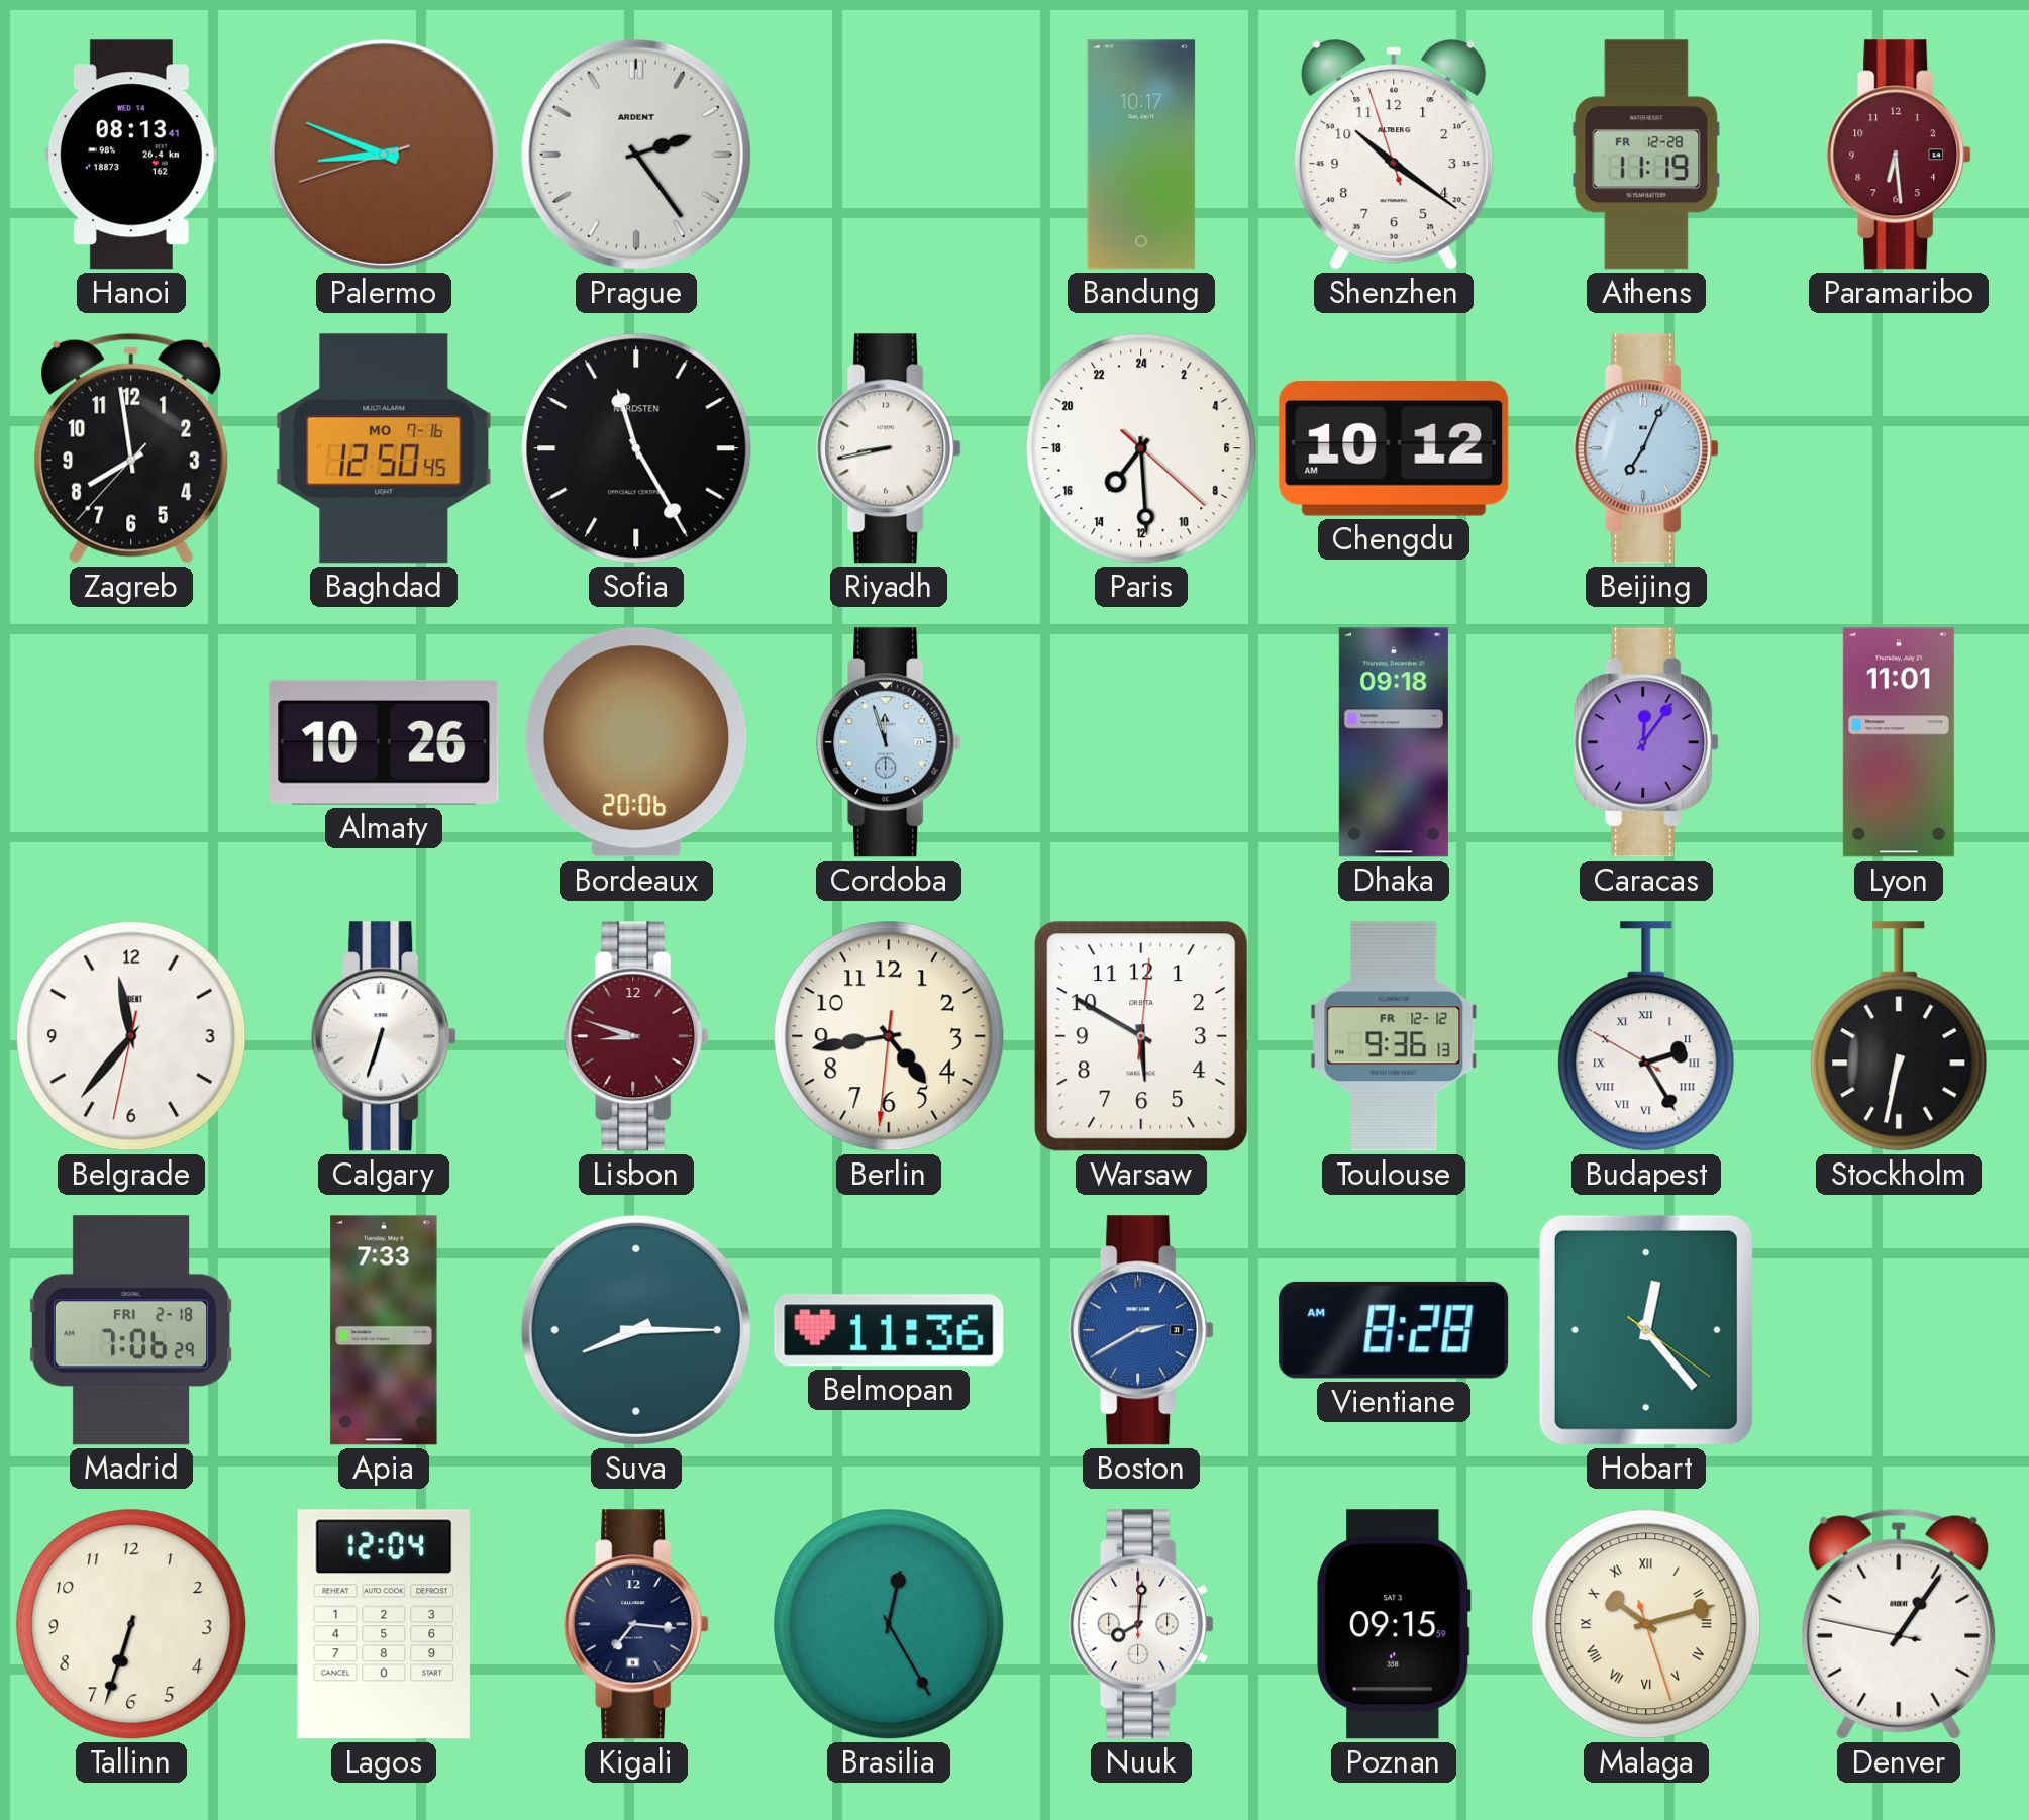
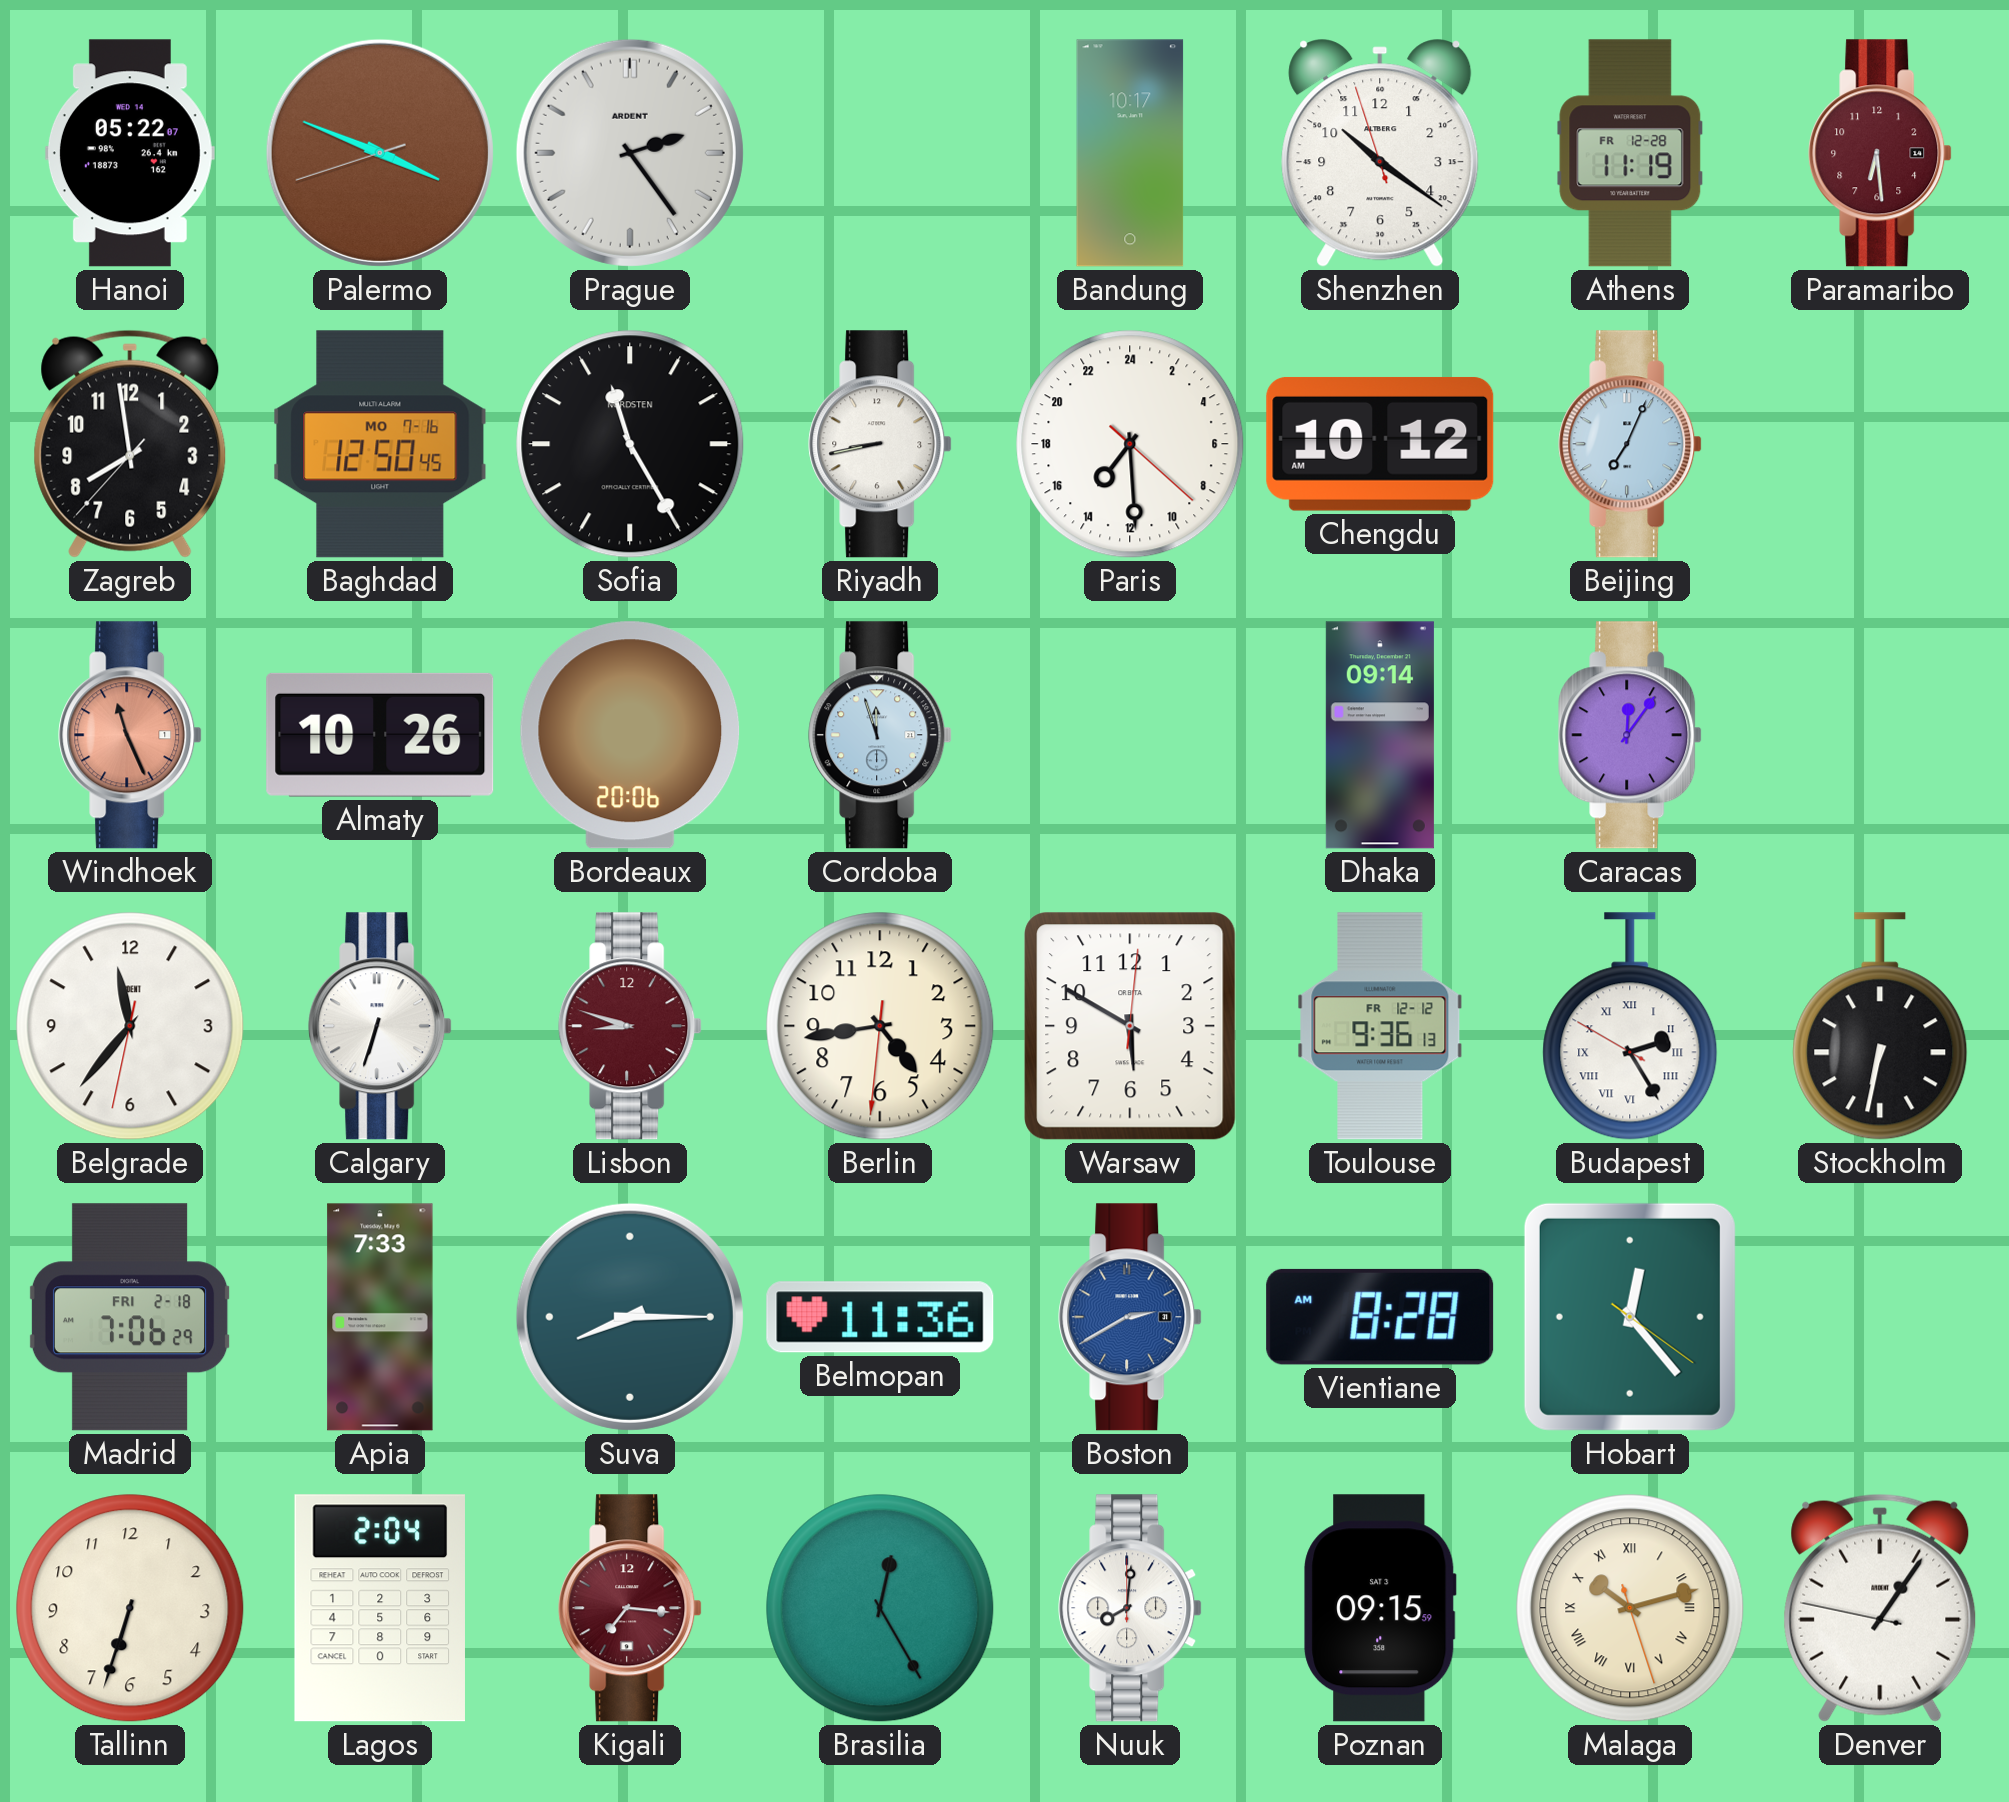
Hanoi: 08:13 -> 05:22
Palermo: 8:48 -> 3:48
Windhoek: none -> 11:26
Dhaka: 09:18 -> 09:14
Lyon: 11:01 -> none
Lagos: 12:04 -> 2:04
Kigali dial: navy -> burgundy
